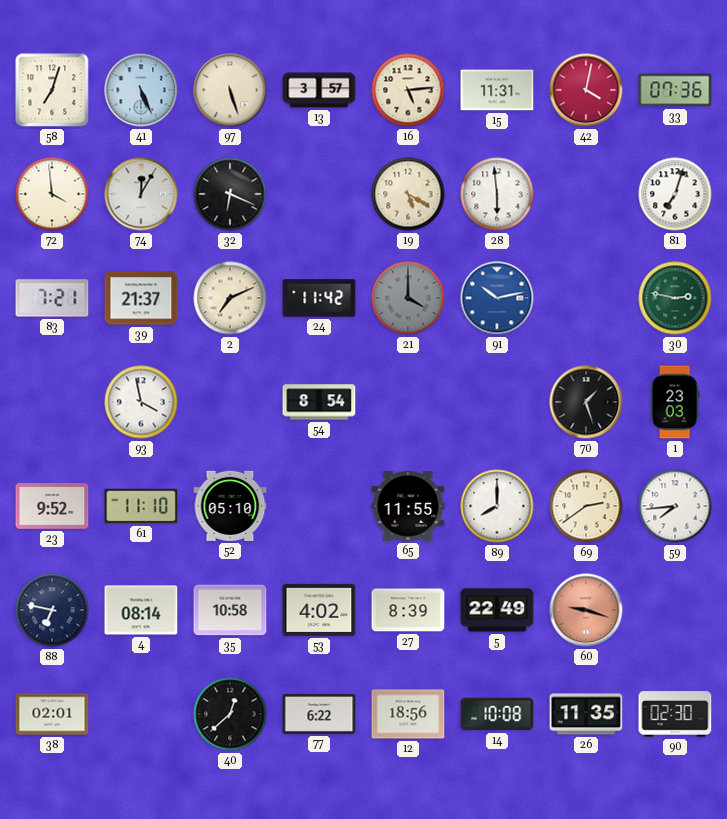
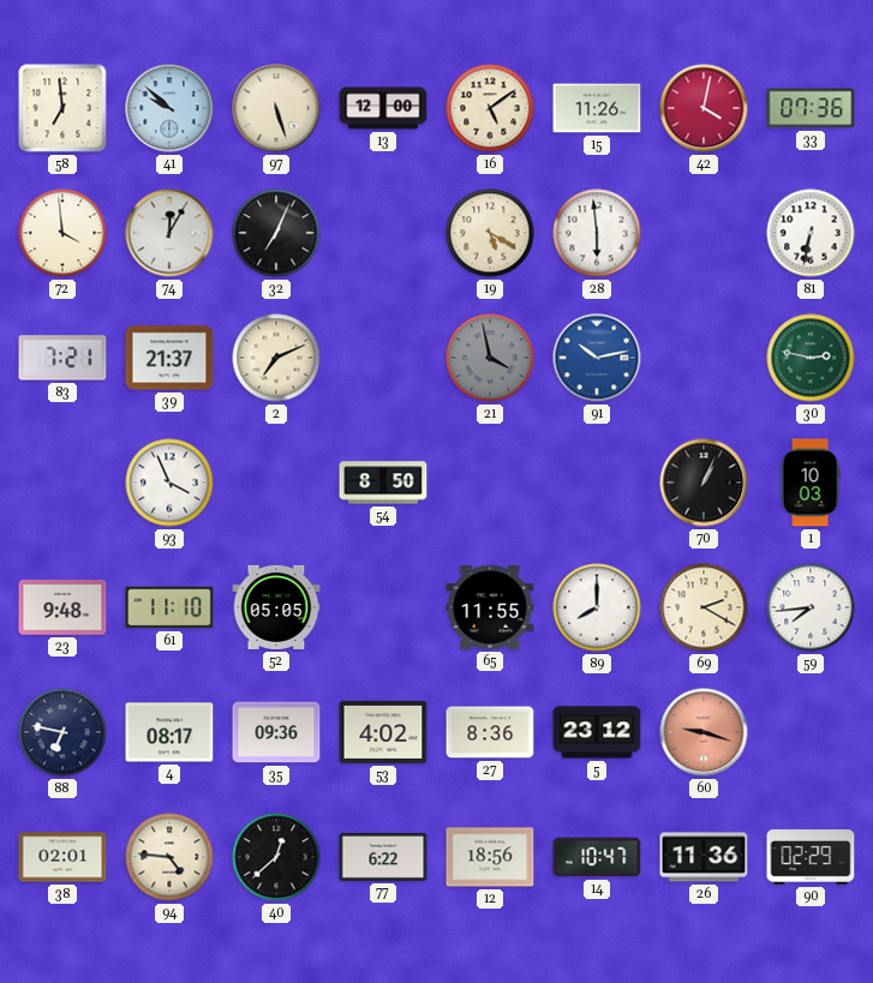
58: 7:03 -> 6:59
41: 5:26 -> 9:52
13: 3:57 -> 12:00
16: 5:14 -> 5:09
15: 11:31 -> 11:26
32: 6:19 -> 7:04
81: 7:03 -> 6:32
24: 11:42 -> none
21: 4:00 -> 3:58
93: 3:58 -> 3:56
54: 8:54 -> 8:50
70: 1:27 -> 1:04
1: 23:03 -> 10:03
23: 9:52 -> 9:48
52: 05:10 -> 05:05
69: 2:39 -> 2:20
4: 08:14 -> 08:17
35: 10:58 -> 09:36
27: 8:39 -> 8:36
5: 22:49 -> 23:12
94: none -> 4:46
14: 10:08 -> 10:47
26: 11:35 -> 11:36
90: 02:30 -> 02:29
